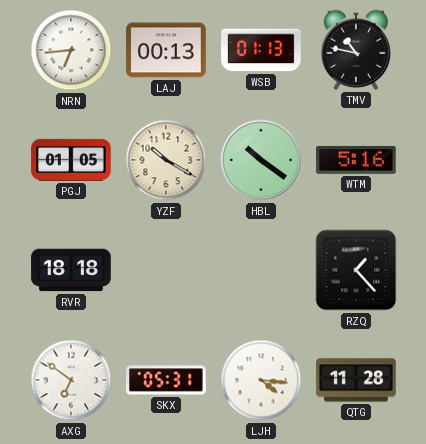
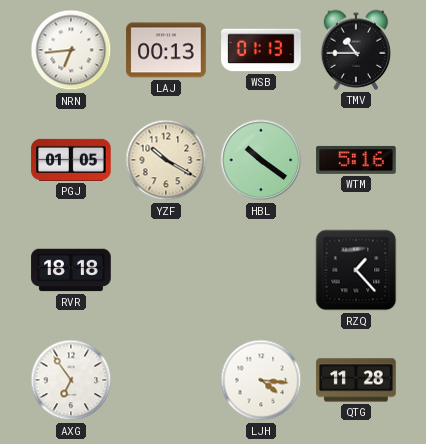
TMV: 10:47 -> 10:45
AXG: 6:51 -> 6:54
SKX: 05:31 -> none
